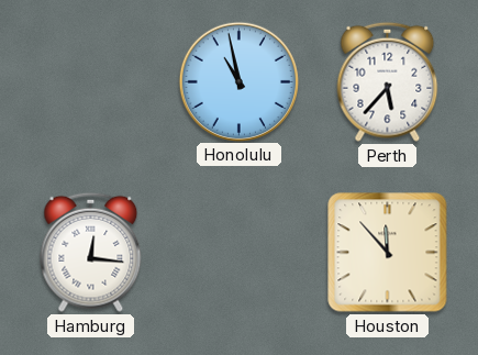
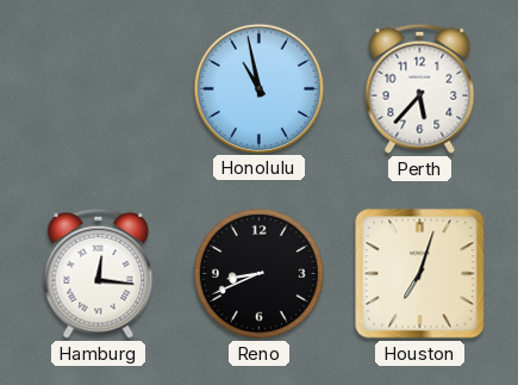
Reno: none -> 8:41
Houston: 11:53 -> 7:03
